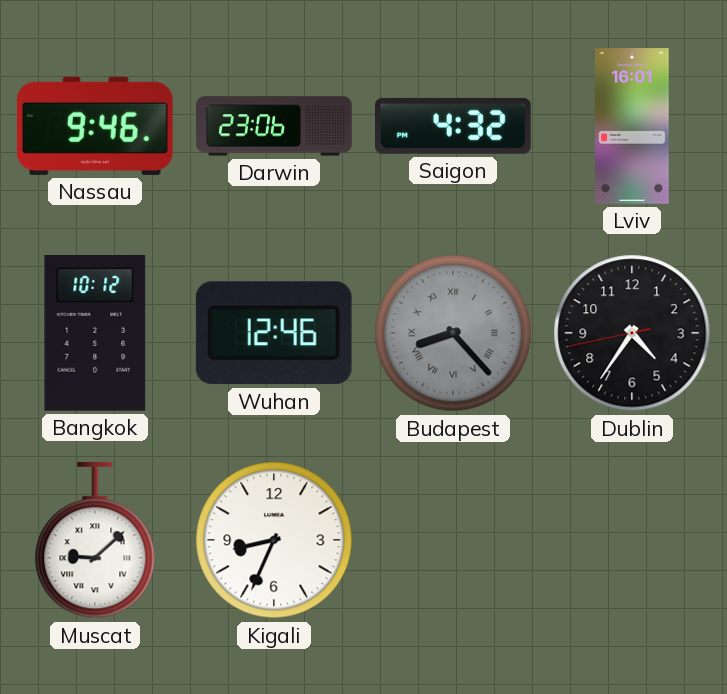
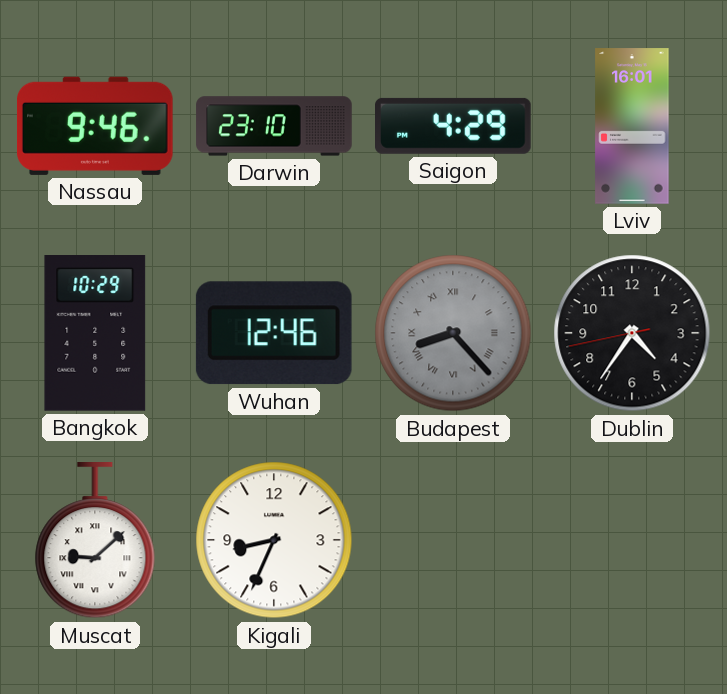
Darwin: 23:06 -> 23:10
Saigon: 4:32 -> 4:29
Bangkok: 10:12 -> 10:29
